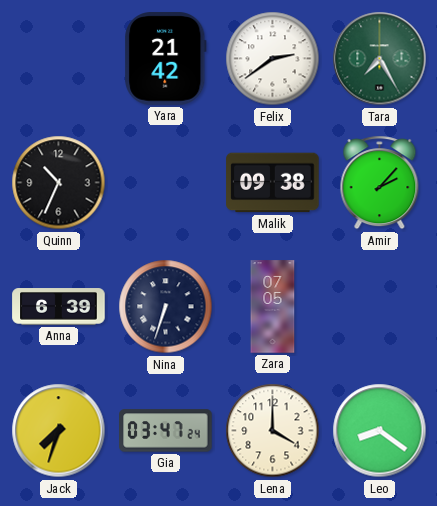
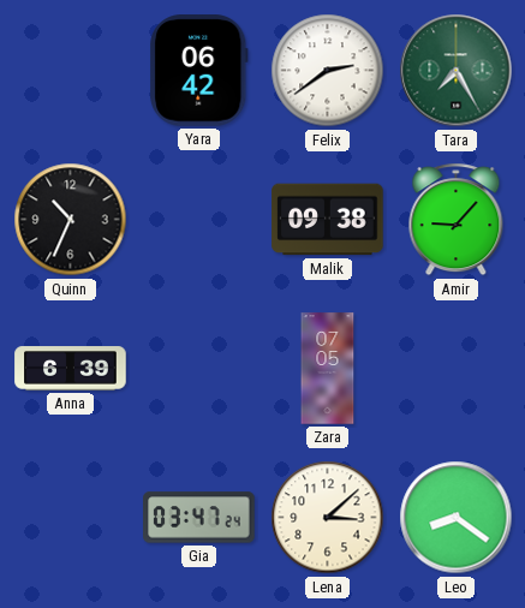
Yara: 21:42 -> 06:42
Amir: 2:07 -> 9:07
Nina: 6:33 -> none
Jack: 7:33 -> none
Lena: 4:00 -> 3:08
